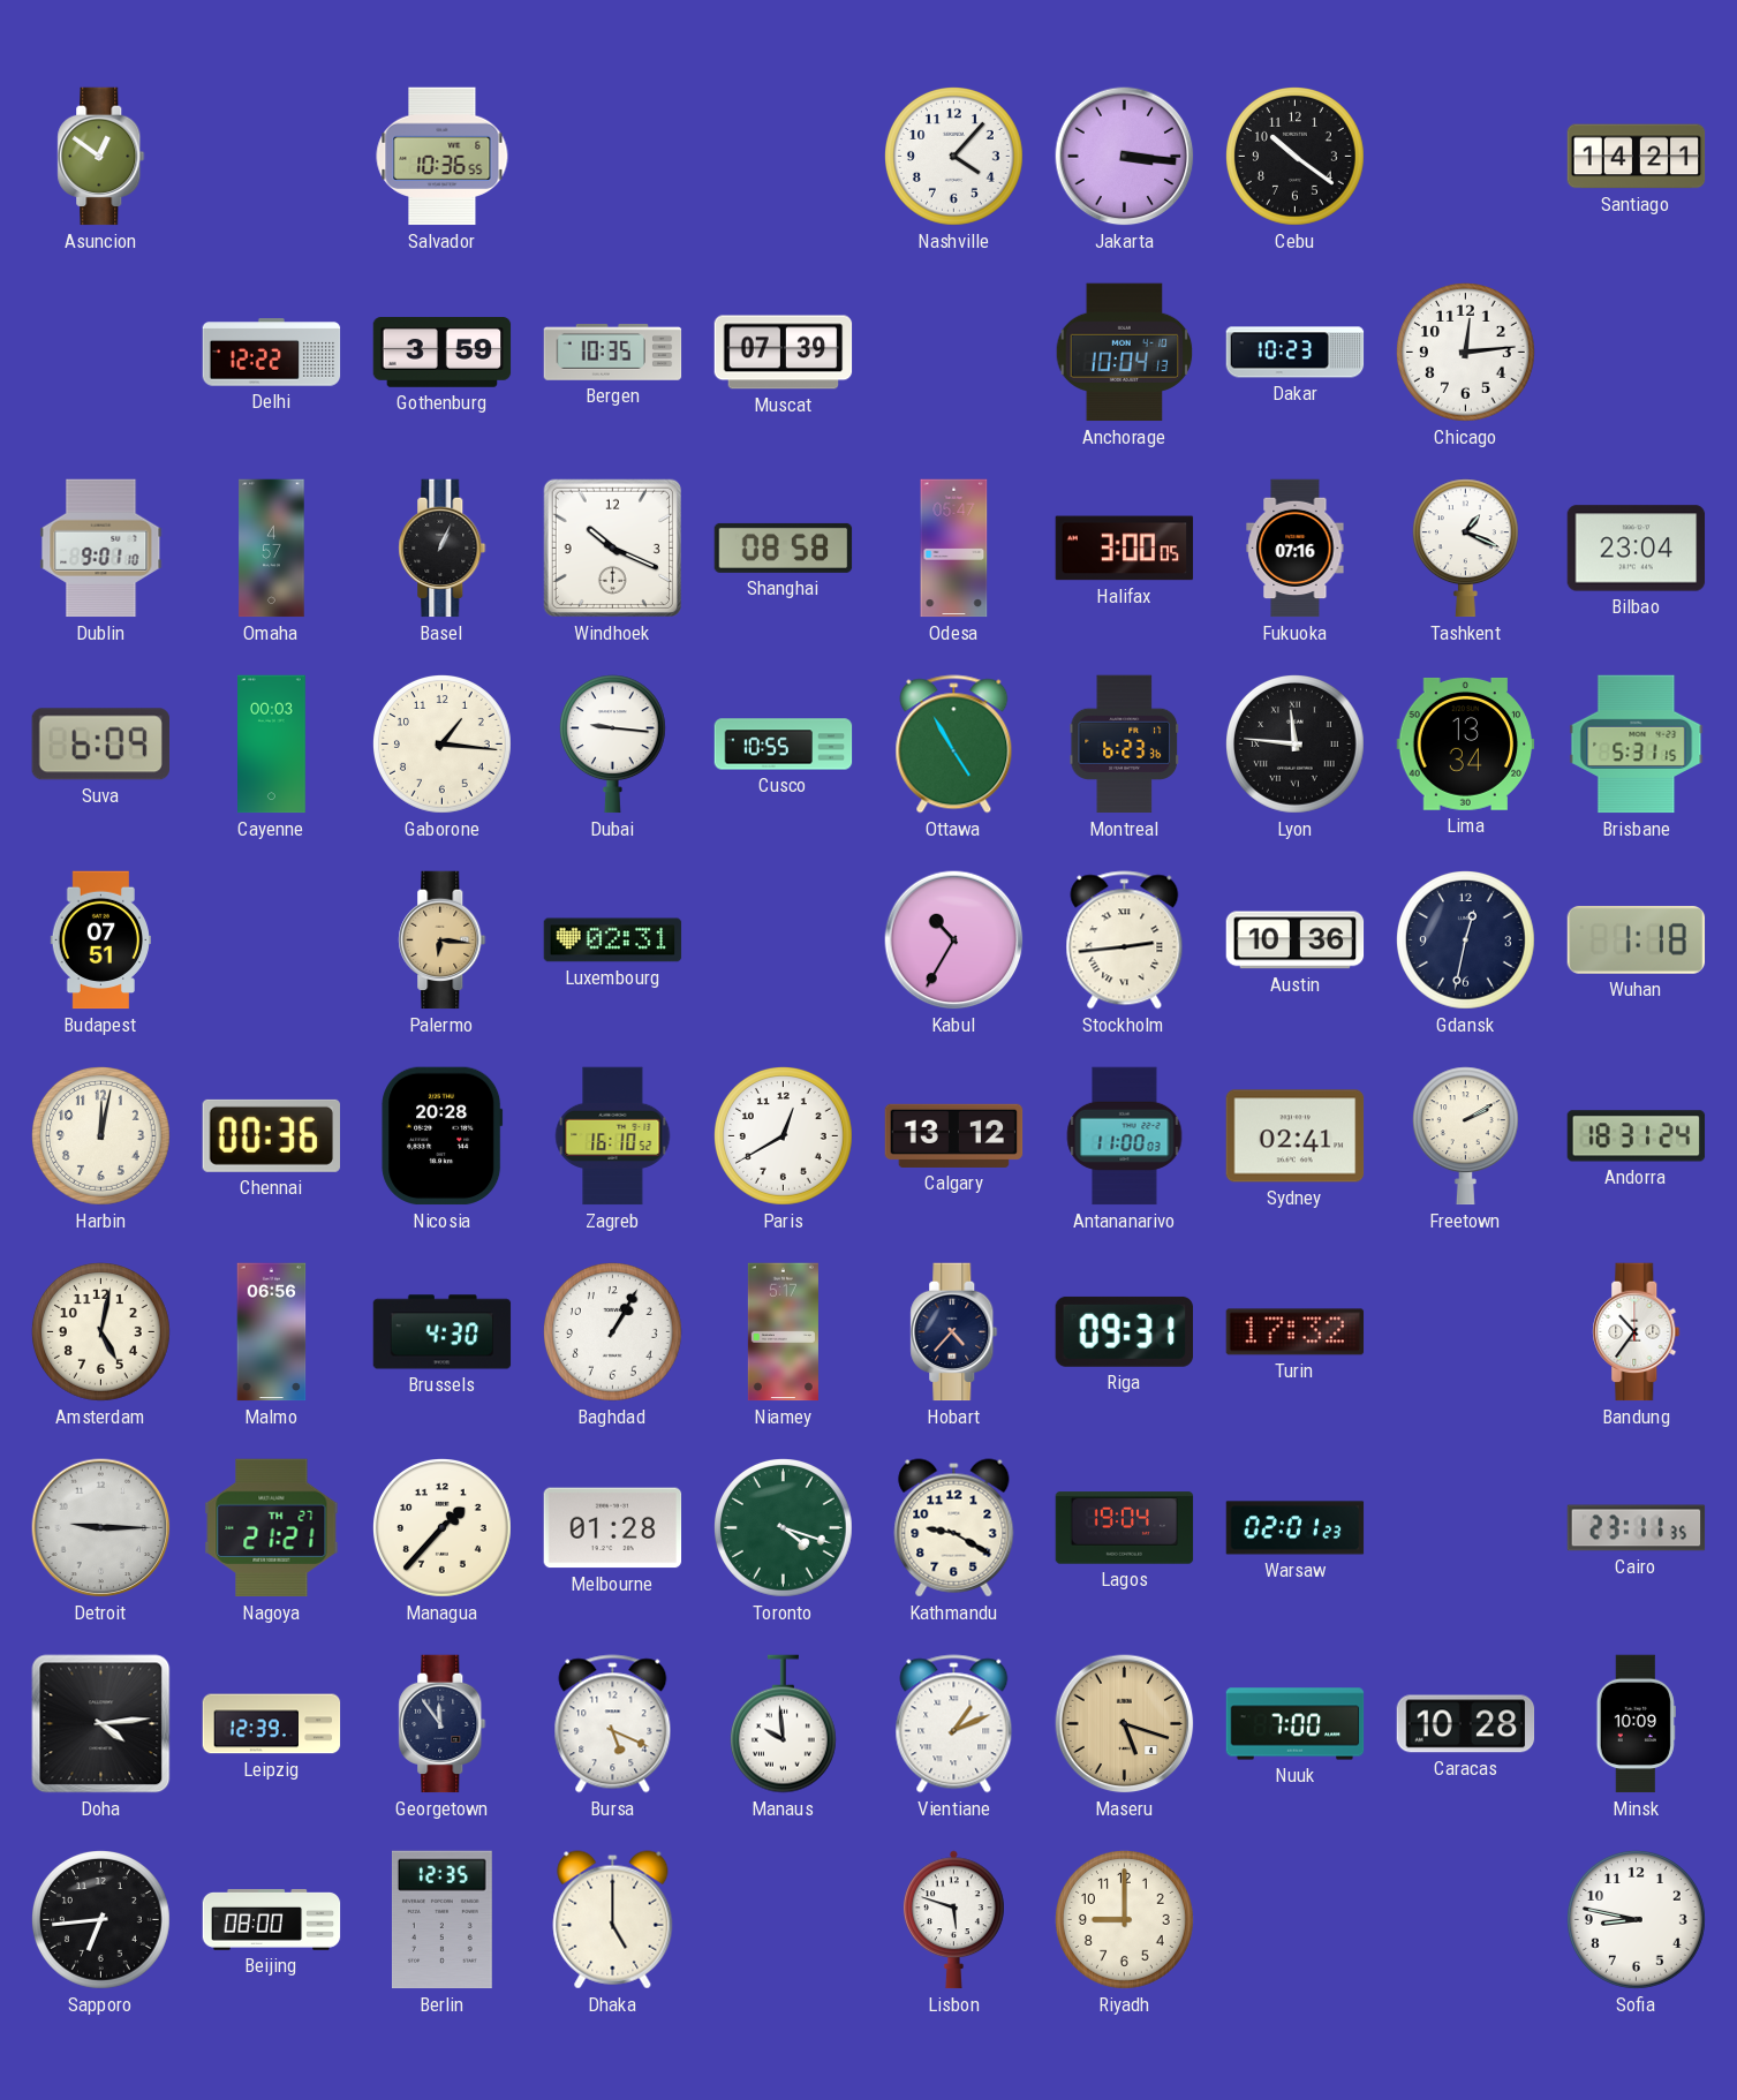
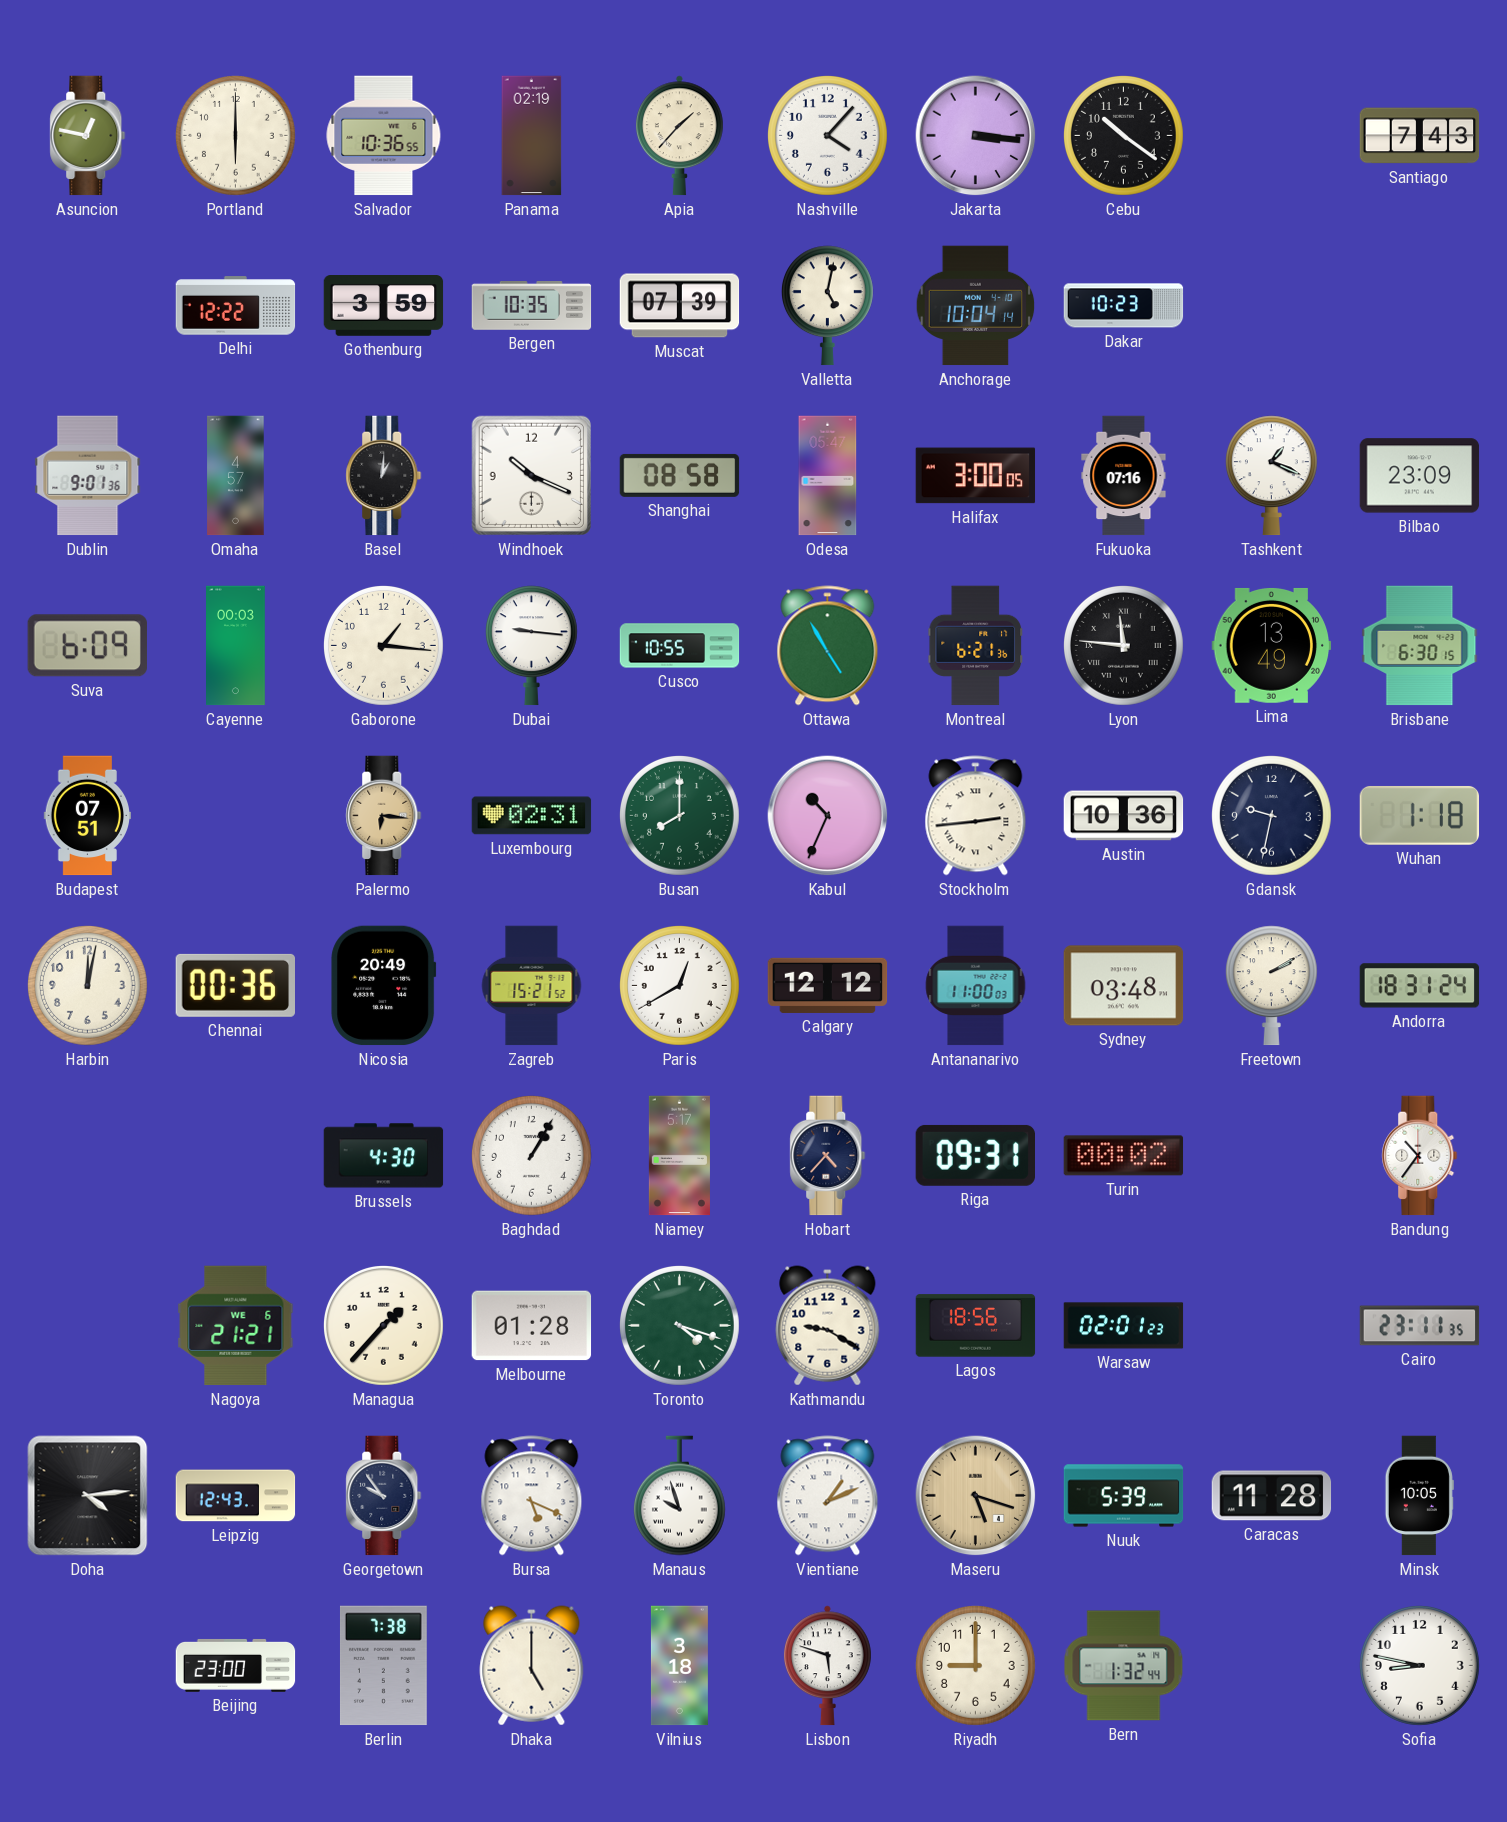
Asuncion: 12:51 -> 12:47
Portland: none -> 6:00
Panama: none -> 02:19
Apia: none -> 1:37
Santiago: 14:21 -> 7:43
Valletta: none -> 5:02
Anchorage: 10:04:13 -> 10:04:14
Chicago: 12:14 -> none
Dublin: 9:01:10 -> 9:01:36
Basel: 1:04 -> 1:01
Bilbao: 23:04 -> 23:09
Montreal: 6:23 -> 6:21
Lima: 13:34 -> 13:49
Brisbane: 5:31 -> 6:30
Busan: none -> 8:00
Kabul: 10:35 -> 10:34
Gdansk: 12:32 -> 9:32
Nicosia: 20:28 -> 20:49
Zagreb: 16:10 -> 15:21
Calgary: 13:12 -> 12:12
Sydney: 02:41 -> 03:48
Amsterdam: 5:02 -> none
Malmo: 06:56 -> none
Turin: 17:32 -> 00:02
Detroit: 9:15 -> none
Nagoya date: TH 27 -> WE 6
Lagos: 19:04 -> 18:56
Leipzig: 12:39 -> 12:43
Georgetown: 11:54 -> 9:54
Manaus: 9:59 -> 9:57
Nuuk: 7:00 -> 5:39
Caracas: 10:28 -> 11:28
Minsk: 10:09 -> 10:05
Sapporo: 6:44 -> none
Beijing: 08:00 -> 23:00
Berlin: 12:35 -> 7:38
Vilnius: none -> 3:18
Bern: none -> 1:32
